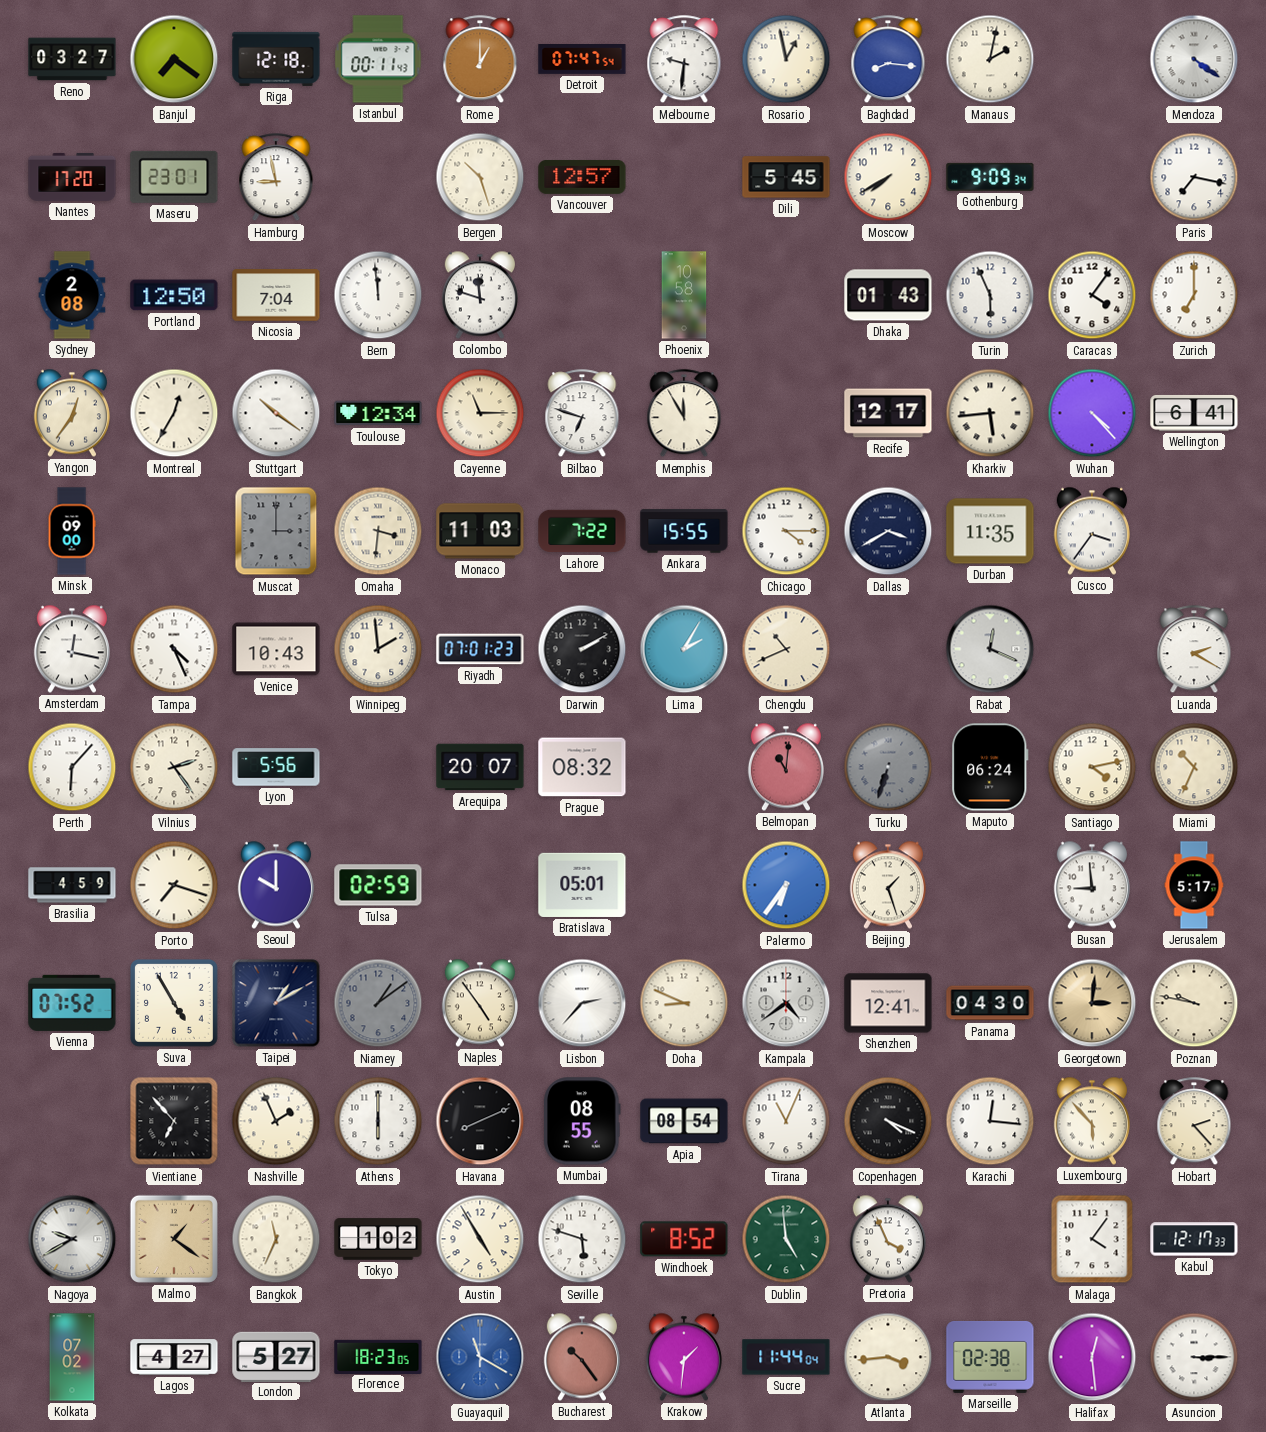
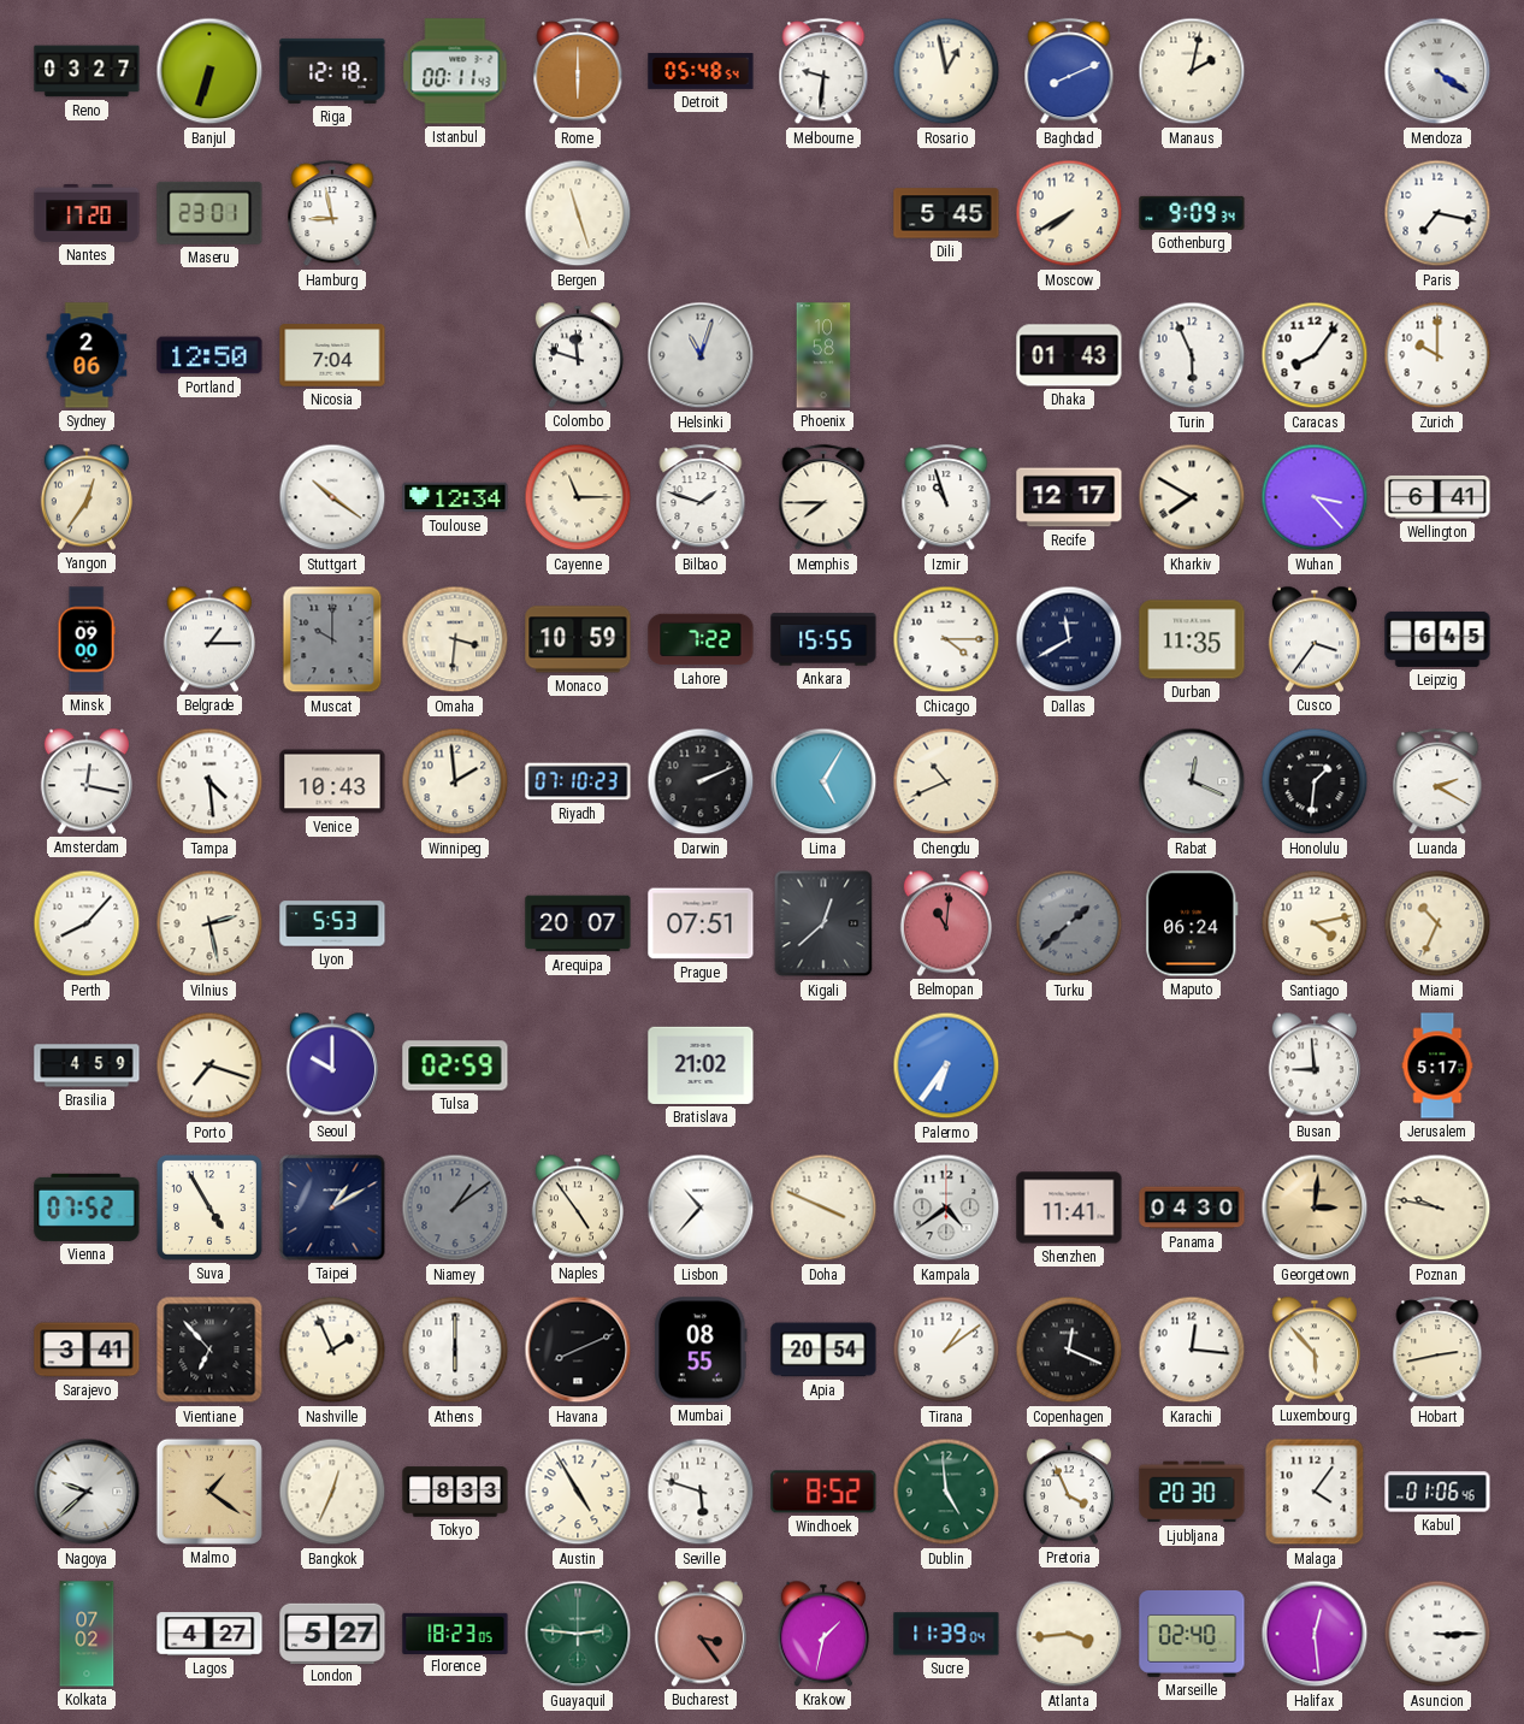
Banjul: 7:21 -> 6:33
Rome: 1:00 -> 6:00
Detroit: 07:47 -> 05:48
Baghdad: 8:16 -> 8:11
Bergen: 10:27 -> 11:27
Vancouver: 12:57 -> none
Sydney: 2:08 -> 2:06
Bern: 11:59 -> none
Helsinki: none -> 11:03
Caracas: 4:06 -> 8:06
Zurich: 7:00 -> 10:00
Montreal: 12:35 -> none
Bilbao: 6:48 -> 1:48
Memphis: 11:55 -> 7:45
Izmir: none -> 10:57
Kharkiv: 5:44 -> 7:50
Wuhan: 4:23 -> 3:23
Belgrade: none -> 1:15
Muscat: 3:00 -> 10:00
Monaco: 11:03 -> 10:59
Dallas: 3:40 -> 11:40
Leipzig: none -> 6:45
Tampa: 4:26 -> 4:29
Riyadh: 07:01 -> 07:10
Darwin: 2:10 -> 2:11
Lima: 2:05 -> 5:05
Honolulu: none -> 1:31
Perth: 6:07 -> 8:07
Vilnius: 2:24 -> 2:28
Lyon: 5:56 -> 5:53
Prague: 08:32 -> 07:51
Kigali: none -> 12:38
Turku: 6:33 -> 1:38
Bratislava: 05:01 -> 21:02
Beijing: 1:27 -> none
Lisbon: 2:37 -> 10:37
Doha: 8:49 -> 3:49
Shenzhen: 12:41 -> 11:41
Sarajevo: none -> 3:41
Apia: 08:54 -> 20:54
Tirana: 11:04 -> 1:09
Copenhagen: 4:19 -> 12:19
Hobart: 2:23 -> 2:43
Nagoya: 9:40 -> 9:38
Bangkok: 11:34 -> 12:34
Tokyo: 1:02 -> 8:33
Ljubljana: none -> 20:30
Kabul: 12:17 -> 01:06
Guayaquil: 11:20 -> 2:46
Guayaquil dial: blue -> green
Bucharest: 10:24 -> 3:24
Krakow: 1:31 -> 1:32
Sucre: 11:44 -> 11:39
Marseille: 02:38 -> 02:40
